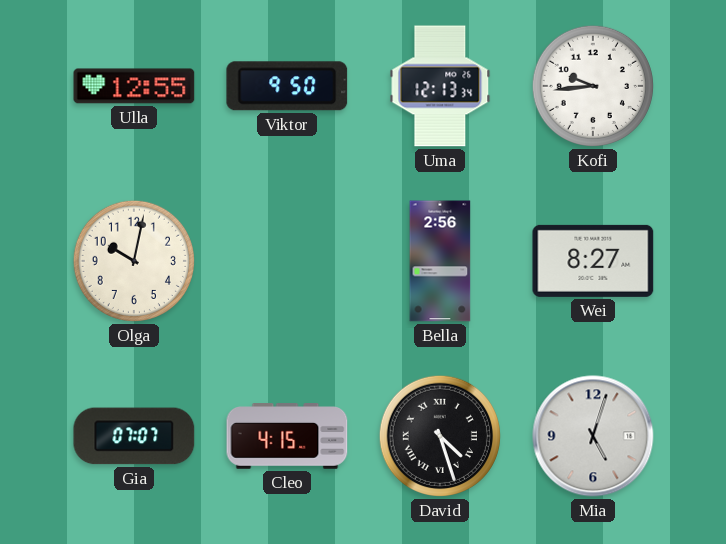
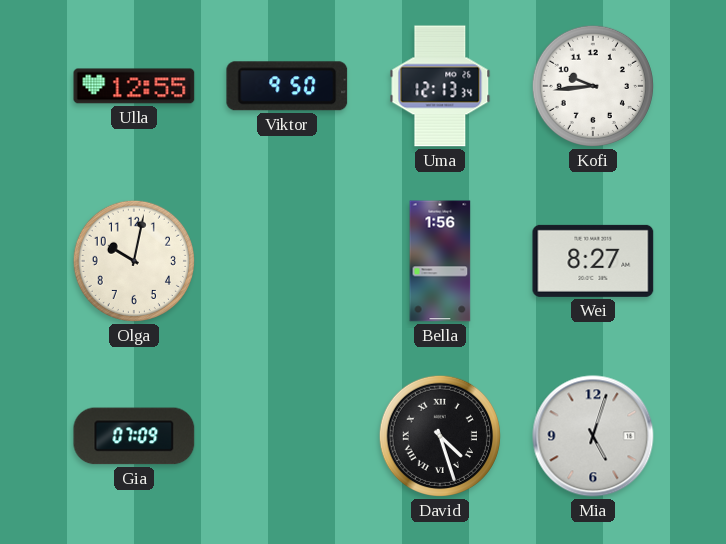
Bella: 2:56 -> 1:56
Gia: 07:07 -> 07:09
Cleo: 4:15 -> none
